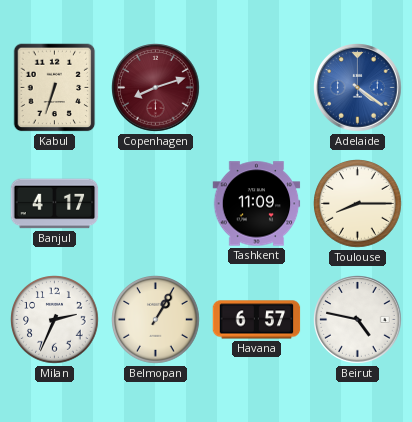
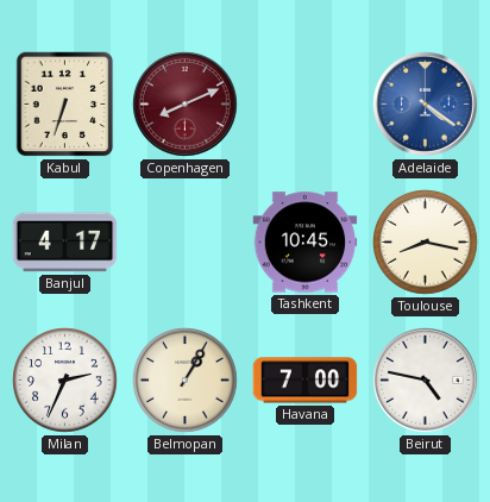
Copenhagen: 8:12 -> 8:11
Tashkent: 11:09 -> 10:45
Toulouse: 8:15 -> 8:17
Havana: 6:57 -> 7:00
